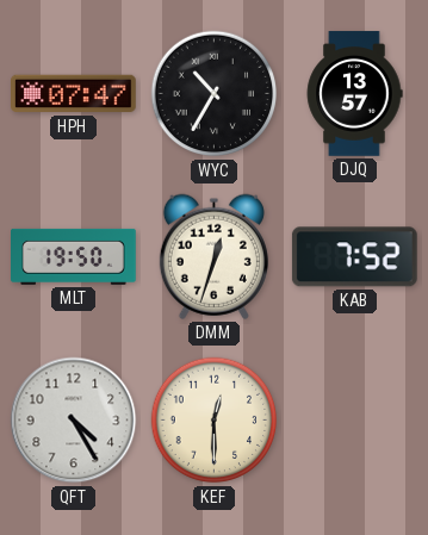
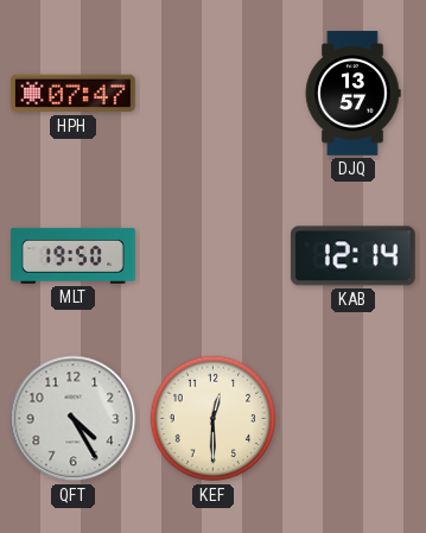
WYC: 10:35 -> none
DMM: 12:33 -> none
KAB: 7:52 -> 12:14
